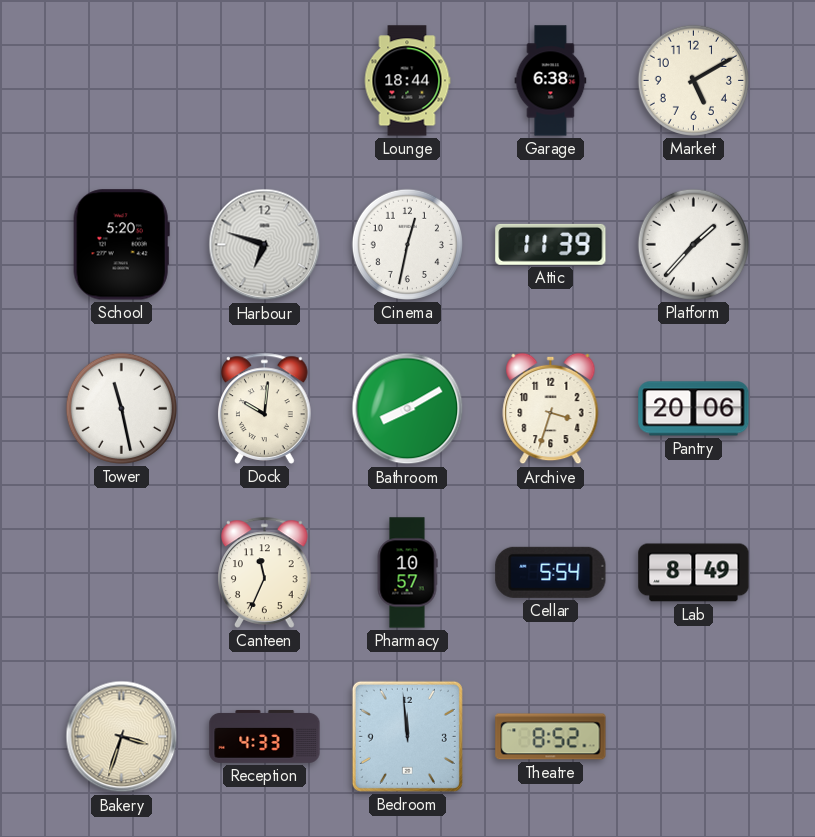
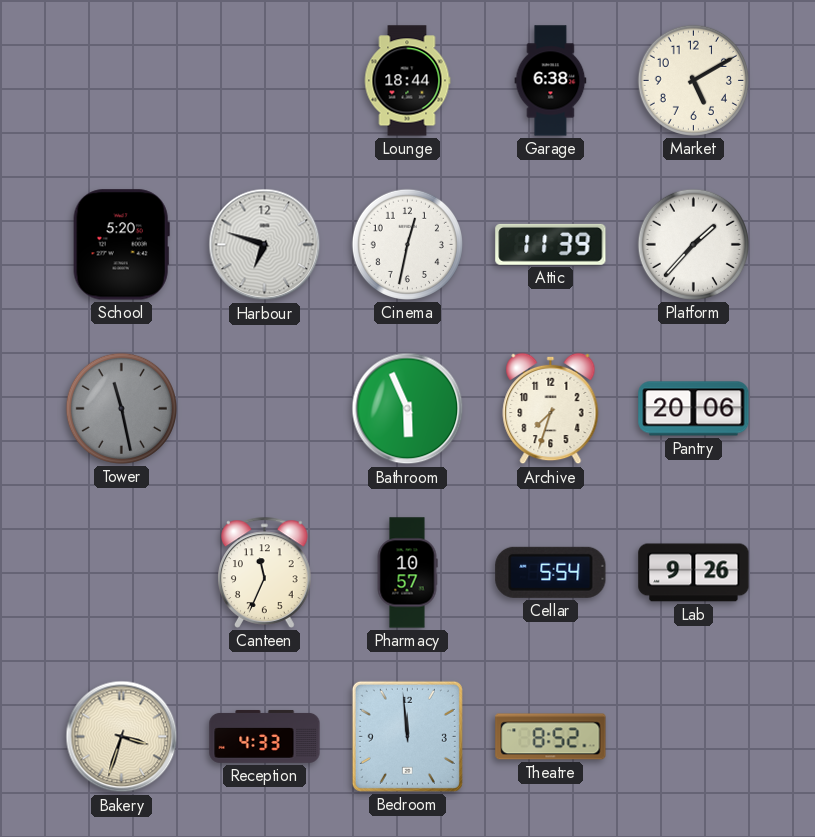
Tower dial: white -> grey
Dock: 10:01 -> none
Bathroom: 8:10 -> 5:56
Archive: 3:33 -> 7:33
Lab: 8:49 -> 9:26
